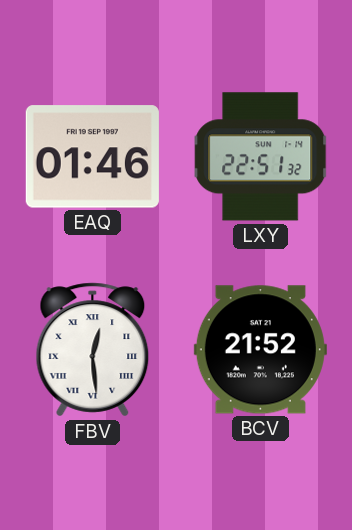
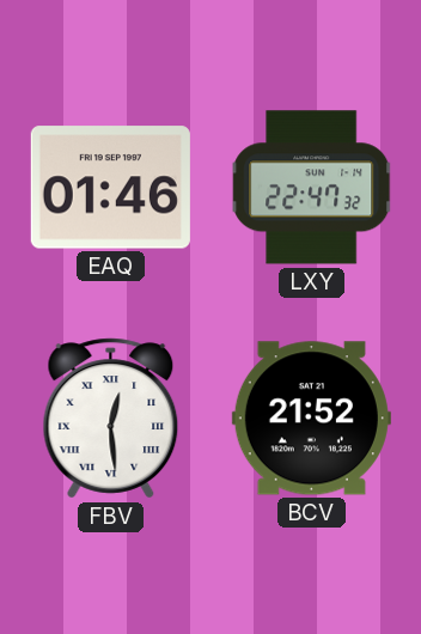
LXY: 22:51 -> 22:47
